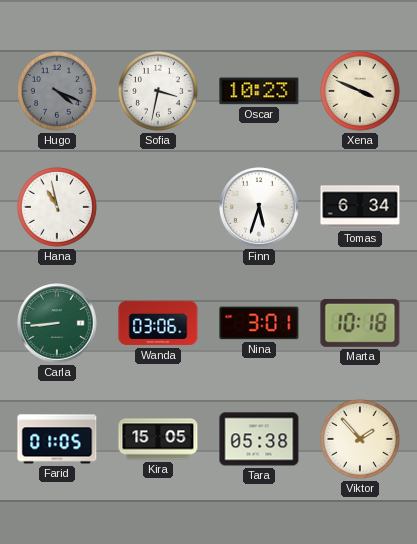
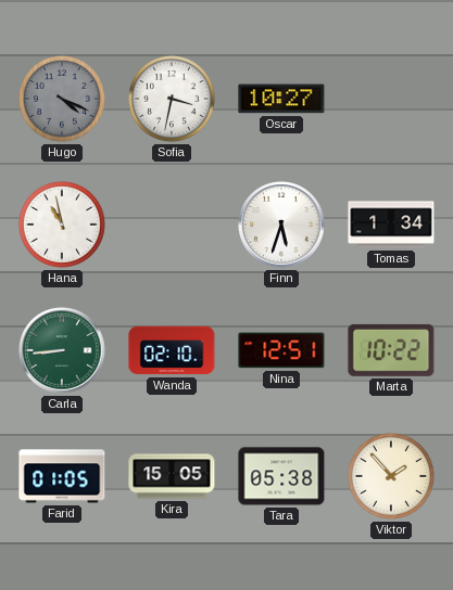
Oscar: 10:23 -> 10:27
Xena: 3:49 -> none
Tomas: 6:34 -> 1:34
Wanda: 03:06 -> 02:10
Nina: 3:01 -> 12:51
Marta: 10:18 -> 10:22
